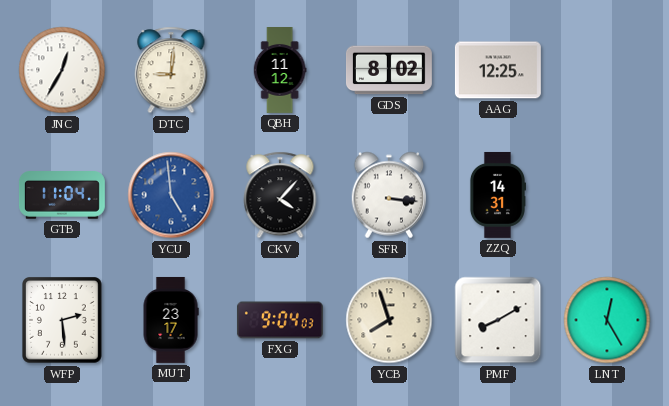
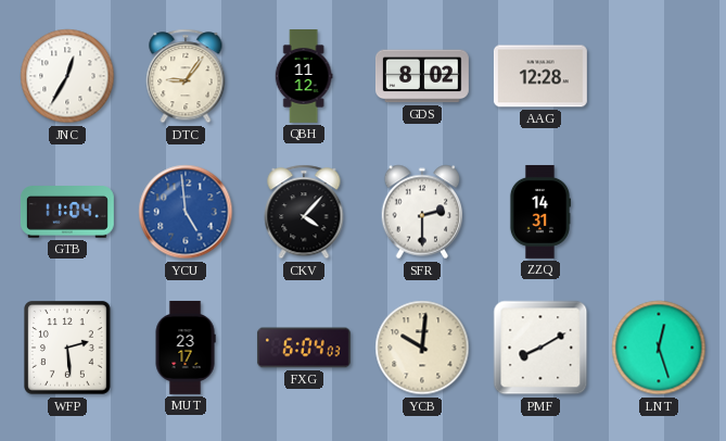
DTC: 9:01 -> 9:06
AAG: 12:25 -> 12:28
SFR: 3:16 -> 2:30
FXG: 9:04 -> 6:04
YCB: 7:57 -> 10:01
LNT: 12:25 -> 12:27
